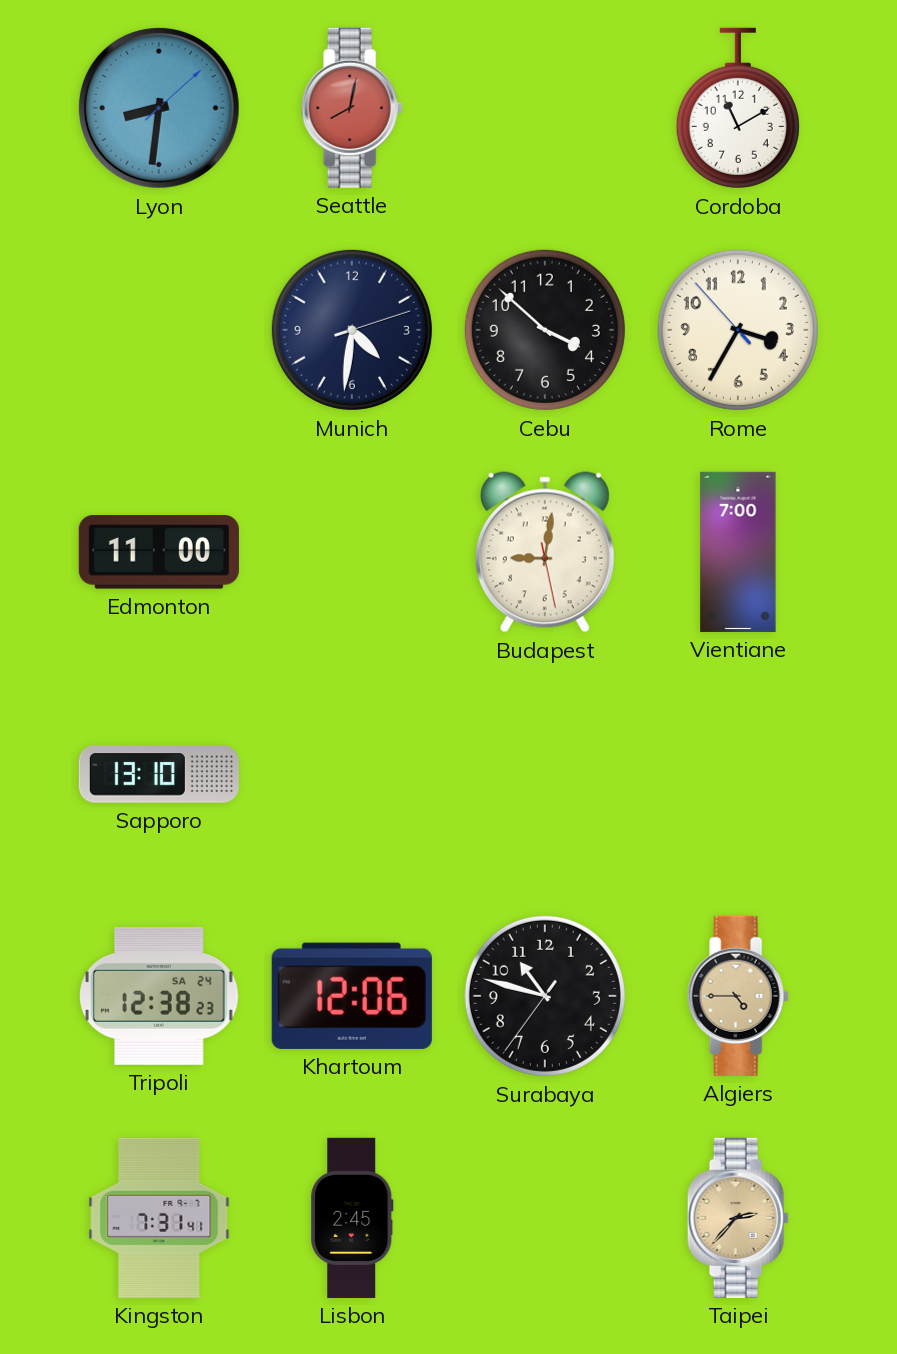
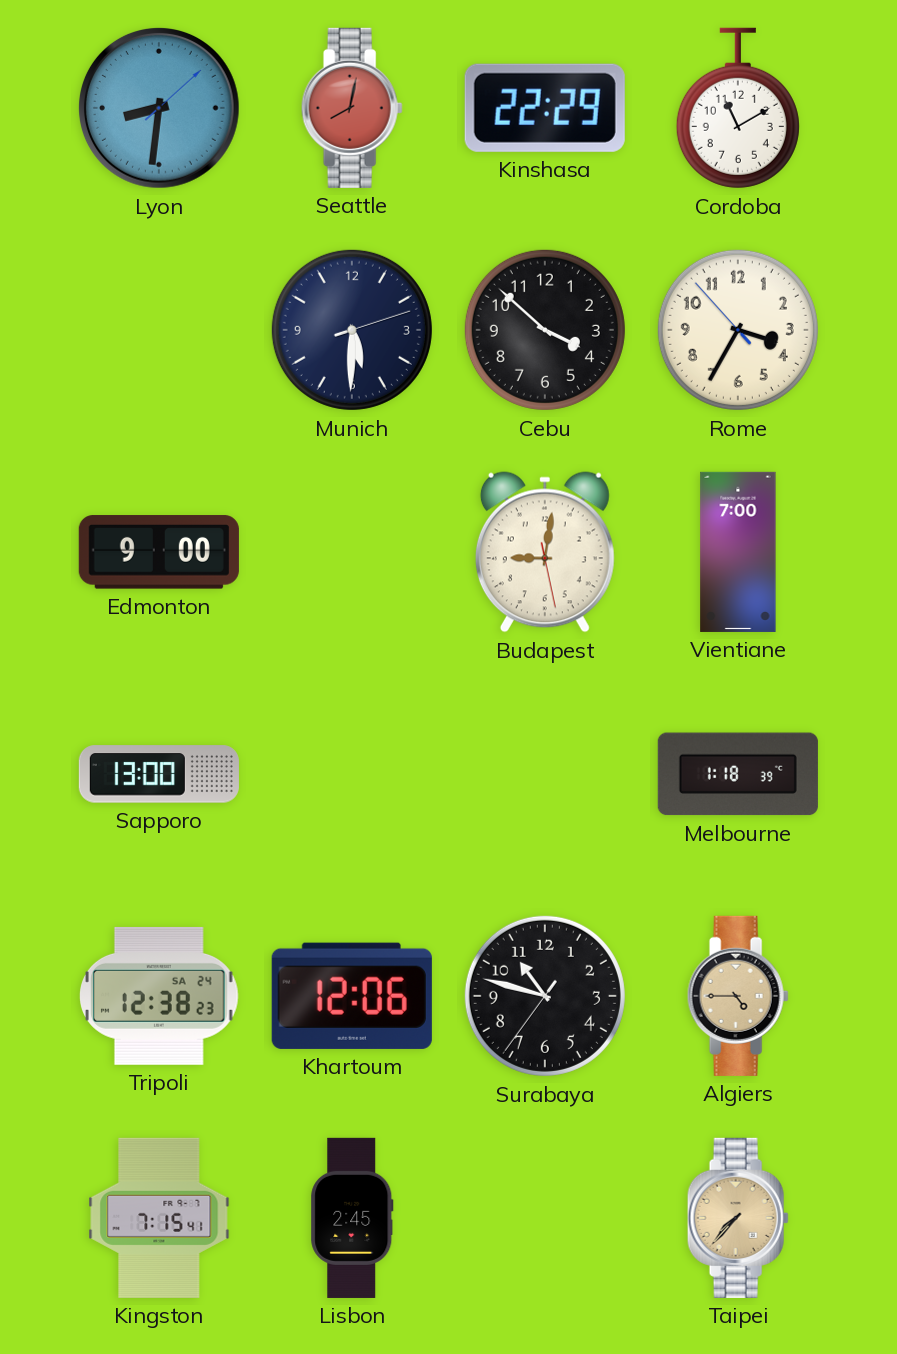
Kinshasa: none -> 22:29
Munich: 4:31 -> 5:30
Edmonton: 11:00 -> 9:00
Sapporo: 13:10 -> 13:00
Melbourne: none -> 1:18
Kingston: 7:31 -> 7:15
Taipei: 2:37 -> 7:37
